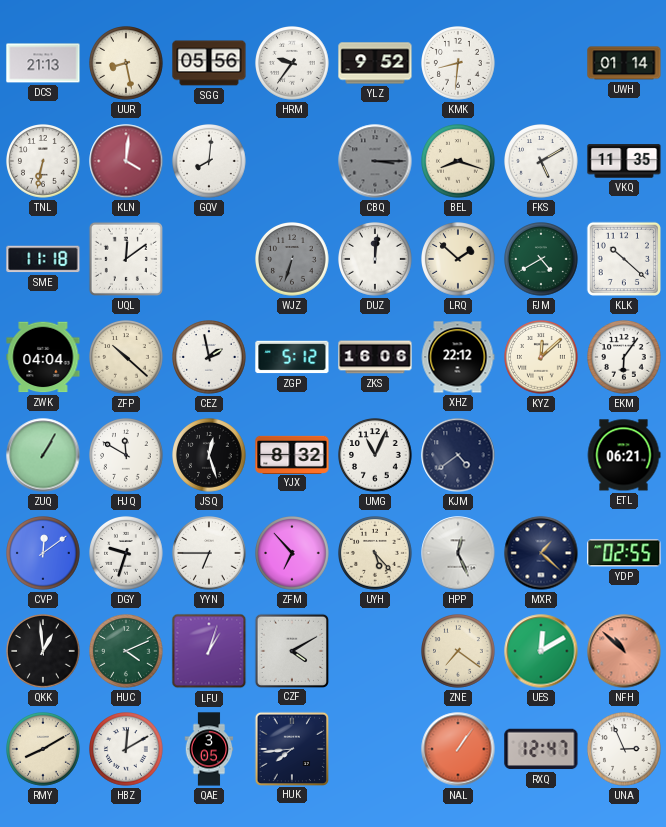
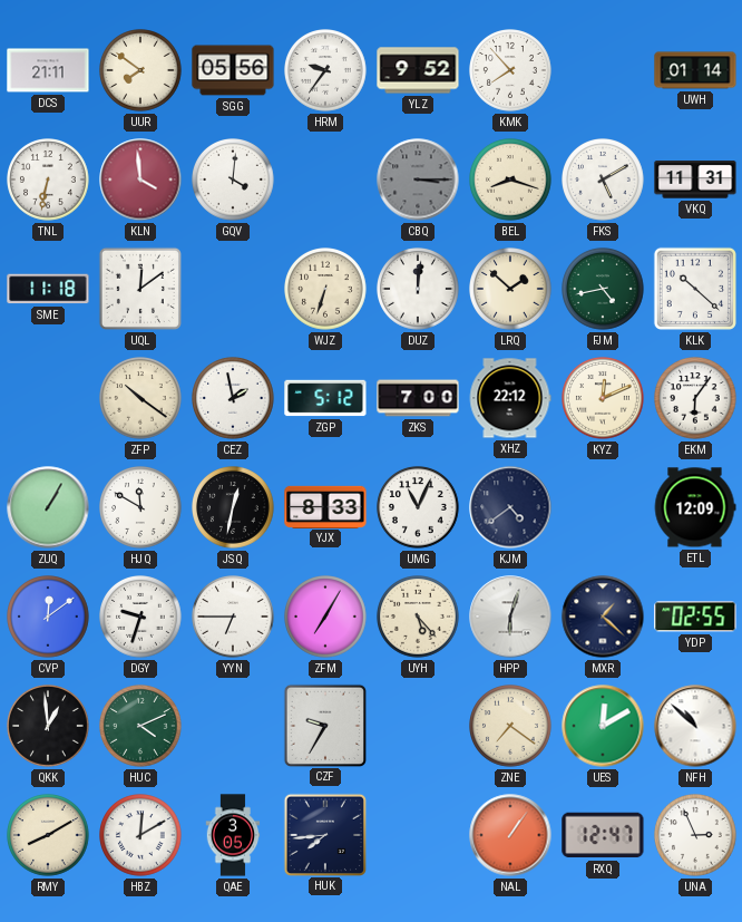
DCS: 21:13 -> 21:11
UUR: 8:28 -> 7:51
KMK: 8:31 -> 7:53
KLN: 4:01 -> 3:59
GQV: 8:01 -> 4:01
VKQ: 11:35 -> 11:31
WJZ dial: grey -> cream
FJM: 4:40 -> 4:43
ZWK: 04:04 -> none
ZFP: 10:22 -> 10:21
ZKS: 16:06 -> 7:00
KYZ: 12:08 -> 12:11
JSQ: 12:27 -> 12:32
YJX: 8:32 -> 8:33
ETL: 06:21 -> 12:09
ZFM: 6:53 -> 7:05
HPP: 12:26 -> 6:03
LFU: 1:03 -> none
CZF: 4:10 -> 9:35
NFH dial: salmon -> white
